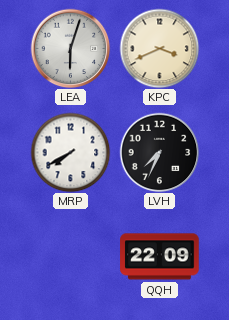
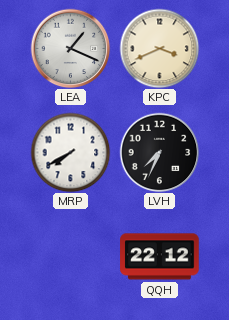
LEA: 6:03 -> 1:19
QQH: 22:09 -> 22:12
